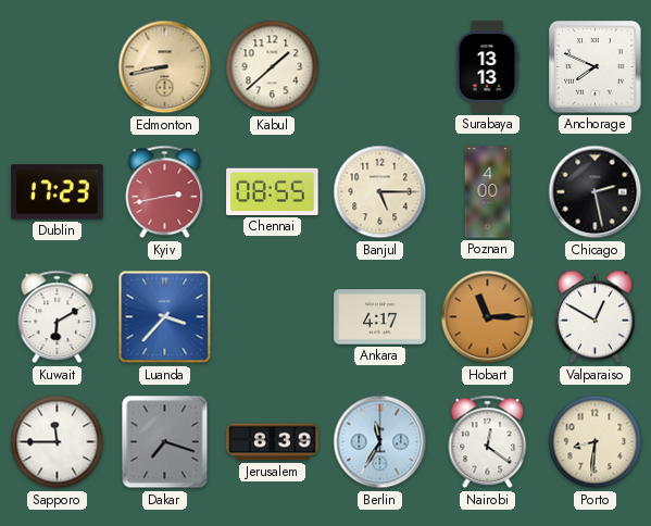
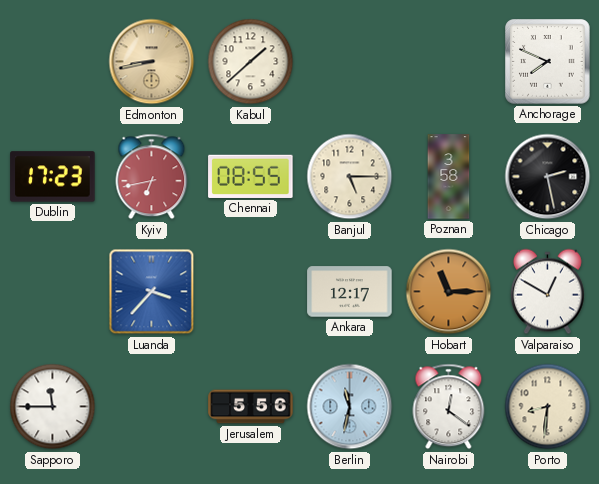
Surabaya: 13:13 -> none
Kyiv: 2:43 -> 6:43
Poznan: 4:00 -> 3:58
Kuwait: 6:10 -> none
Ankara: 4:17 -> 12:17
Dakar: 7:18 -> none
Jerusalem: 8:39 -> 5:56
Berlin: 11:35 -> 11:32
